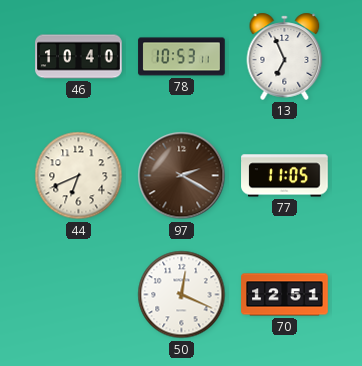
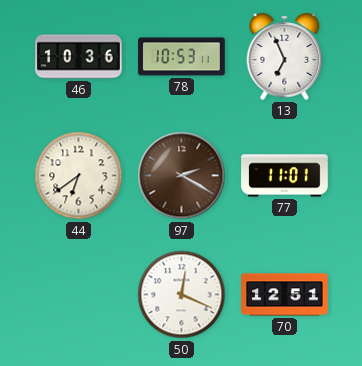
46: 10:40 -> 10:36
44: 6:41 -> 6:39
77: 11:05 -> 11:01
